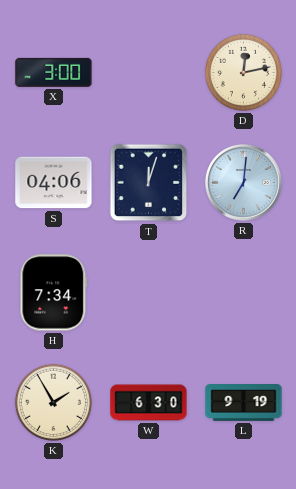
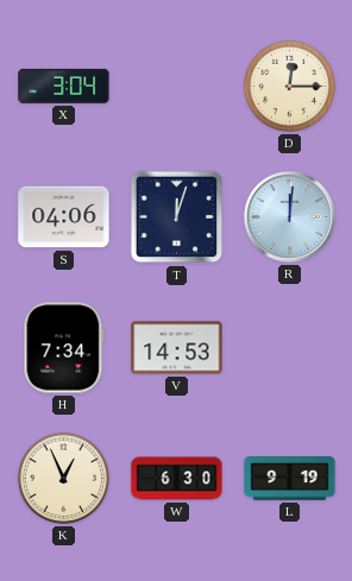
X: 3:00 -> 3:04
D: 12:13 -> 12:15
R: 7:01 -> 12:01
V: none -> 14:53
K: 1:55 -> 12:56
